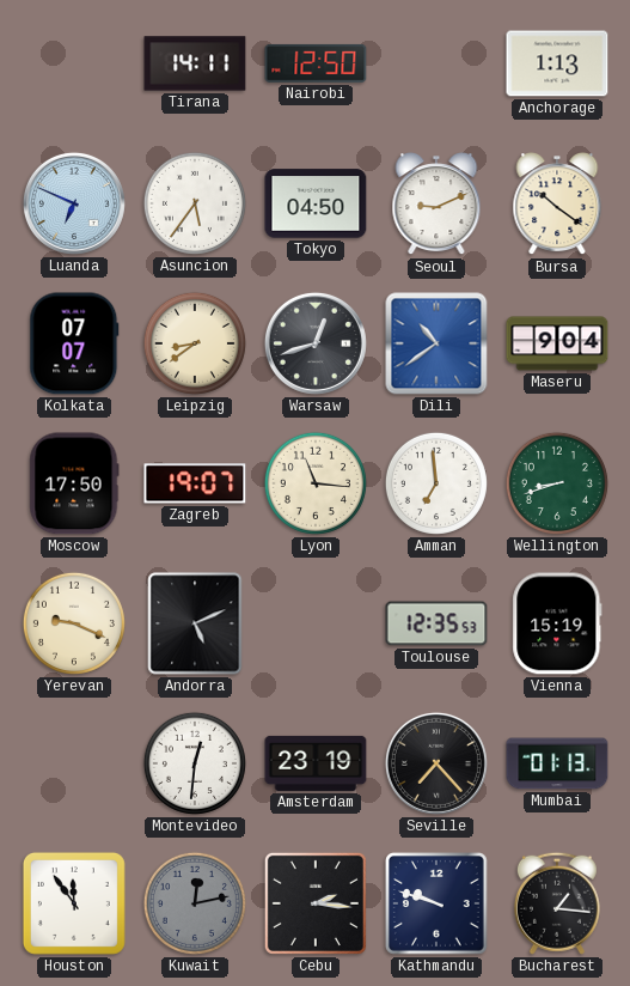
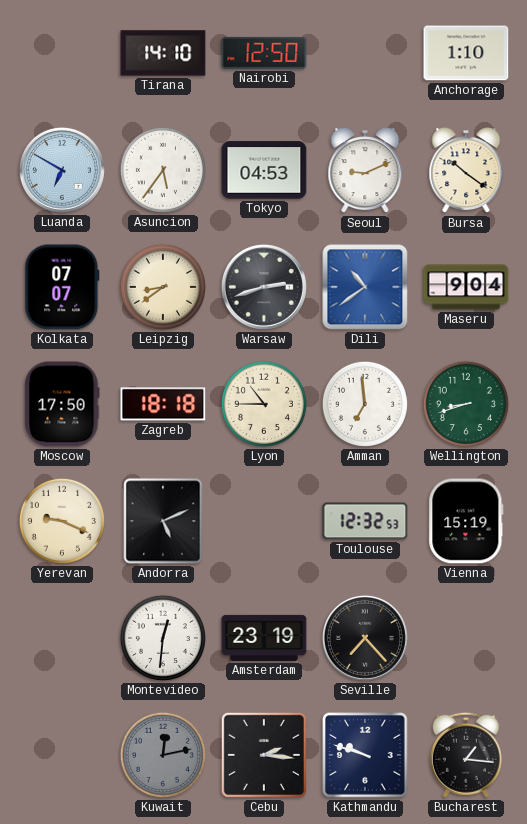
Tirana: 14:11 -> 14:10
Anchorage: 1:13 -> 1:10
Luanda: 6:49 -> 6:50
Tokyo: 04:50 -> 04:53
Warsaw: 12:42 -> 2:42
Zagreb: 19:07 -> 18:18
Lyon: 11:16 -> 10:45
Toulouse: 12:35 -> 12:32
Mumbai: 01:13 -> none
Houston: 11:54 -> none
